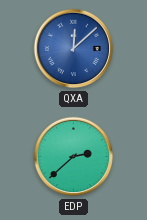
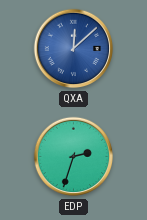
EDP: 2:38 -> 2:33
